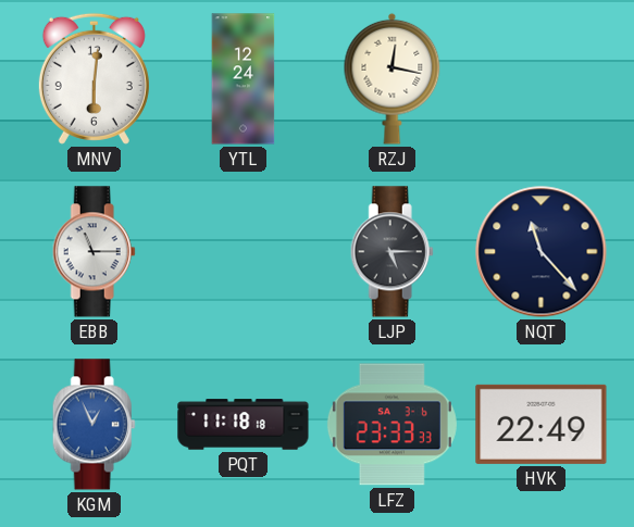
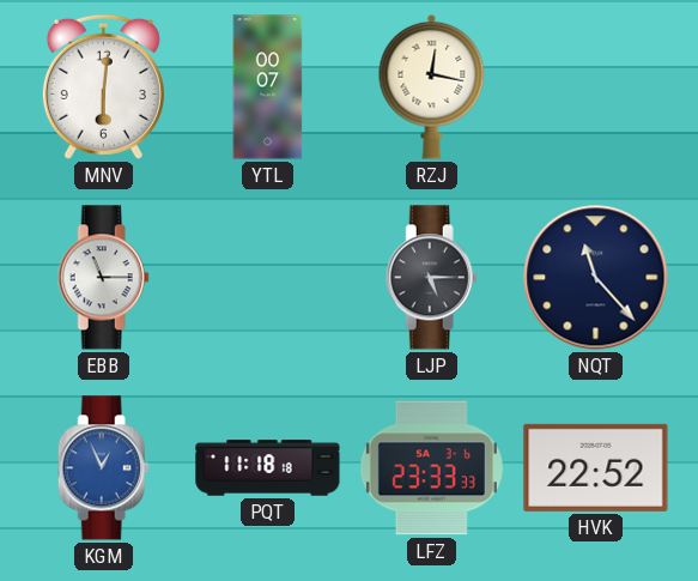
YTL: 12:24 -> 00:07
HVK: 22:49 -> 22:52
